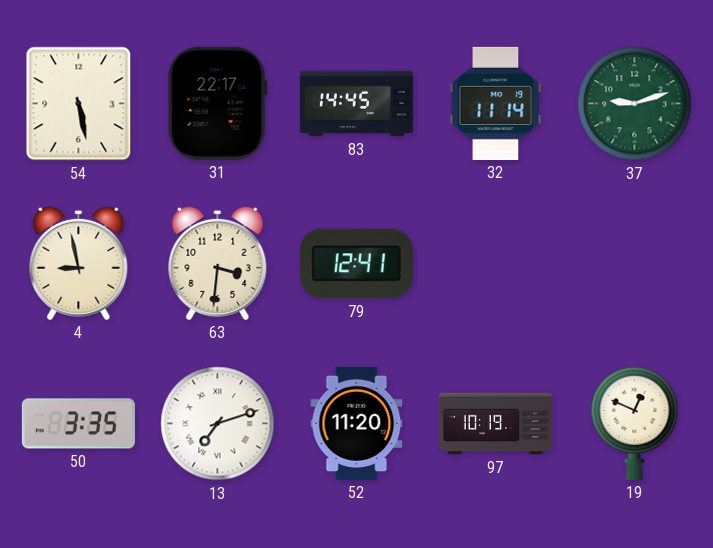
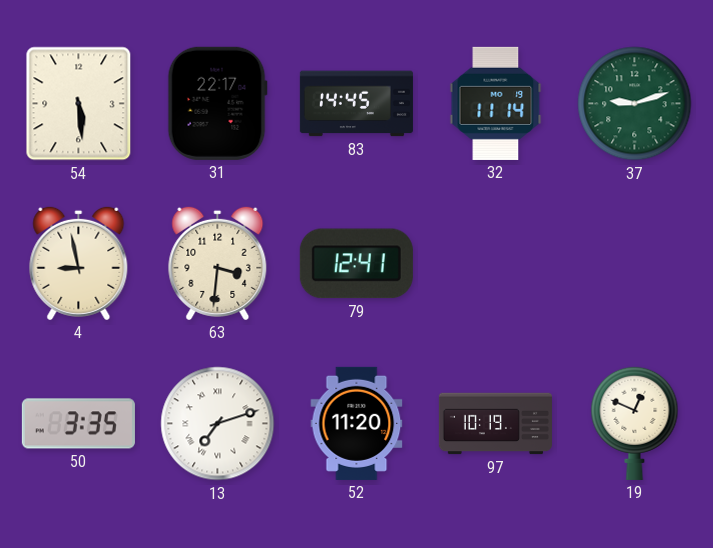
54: 5:28 -> 5:29
